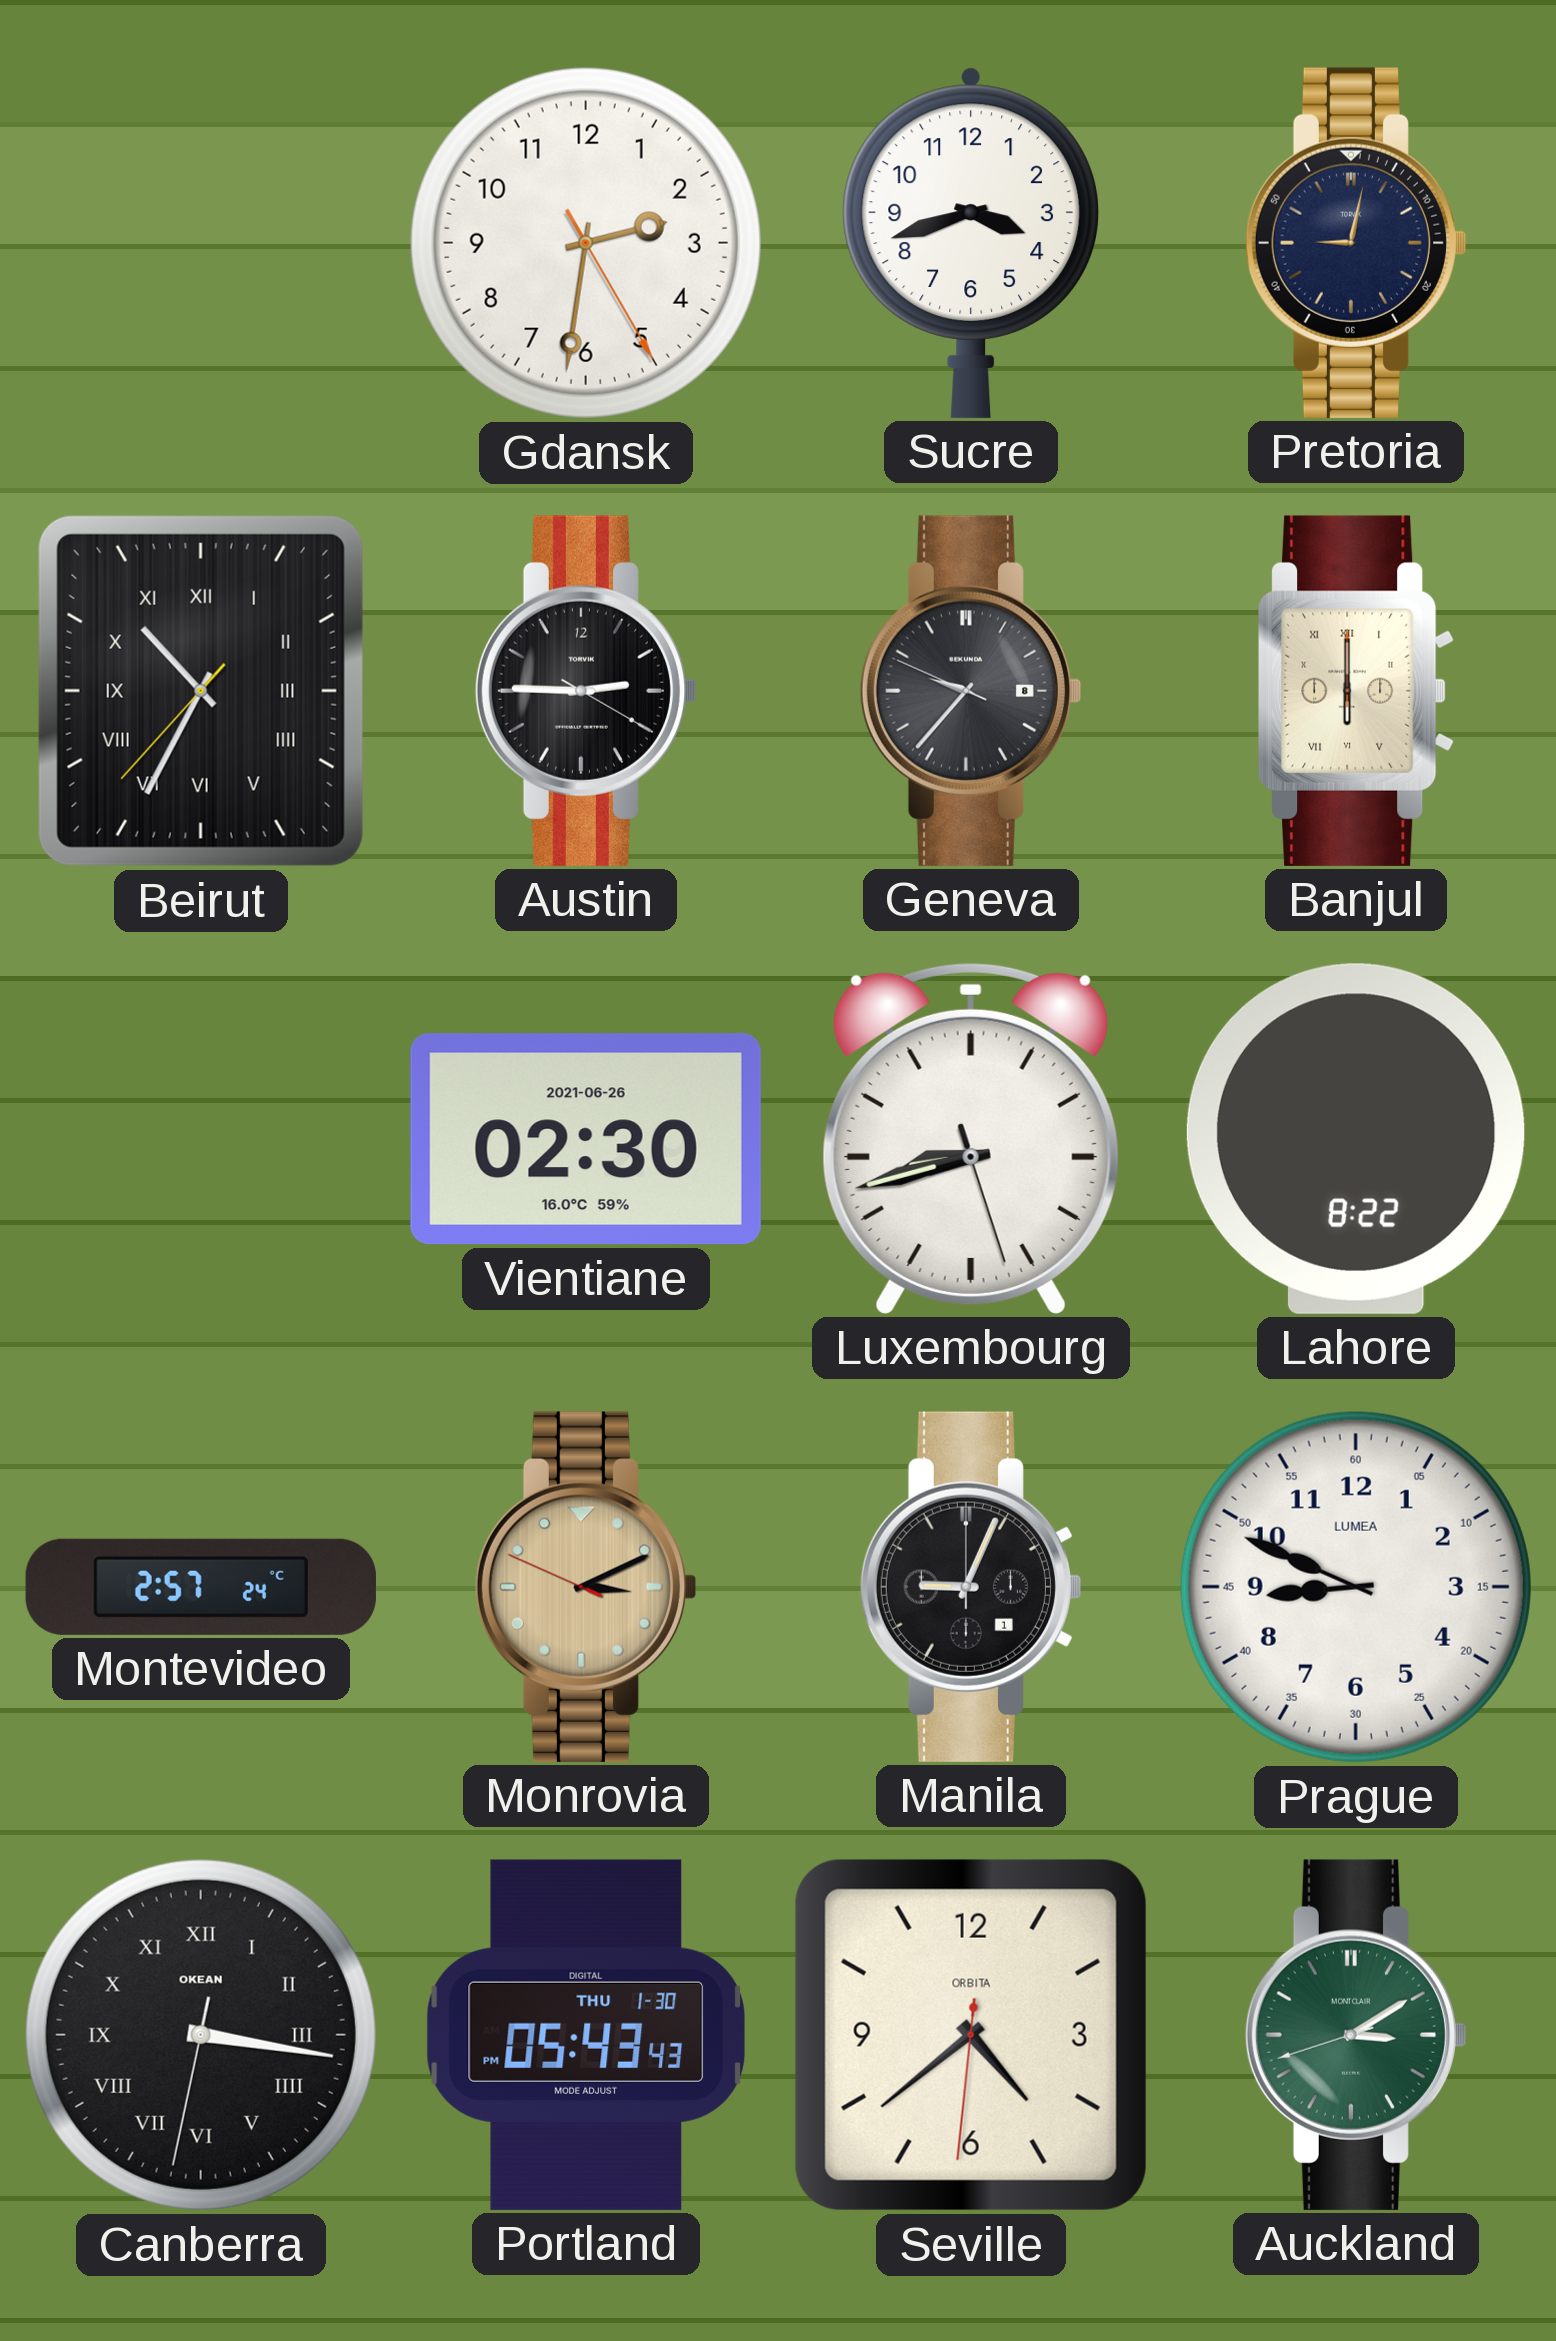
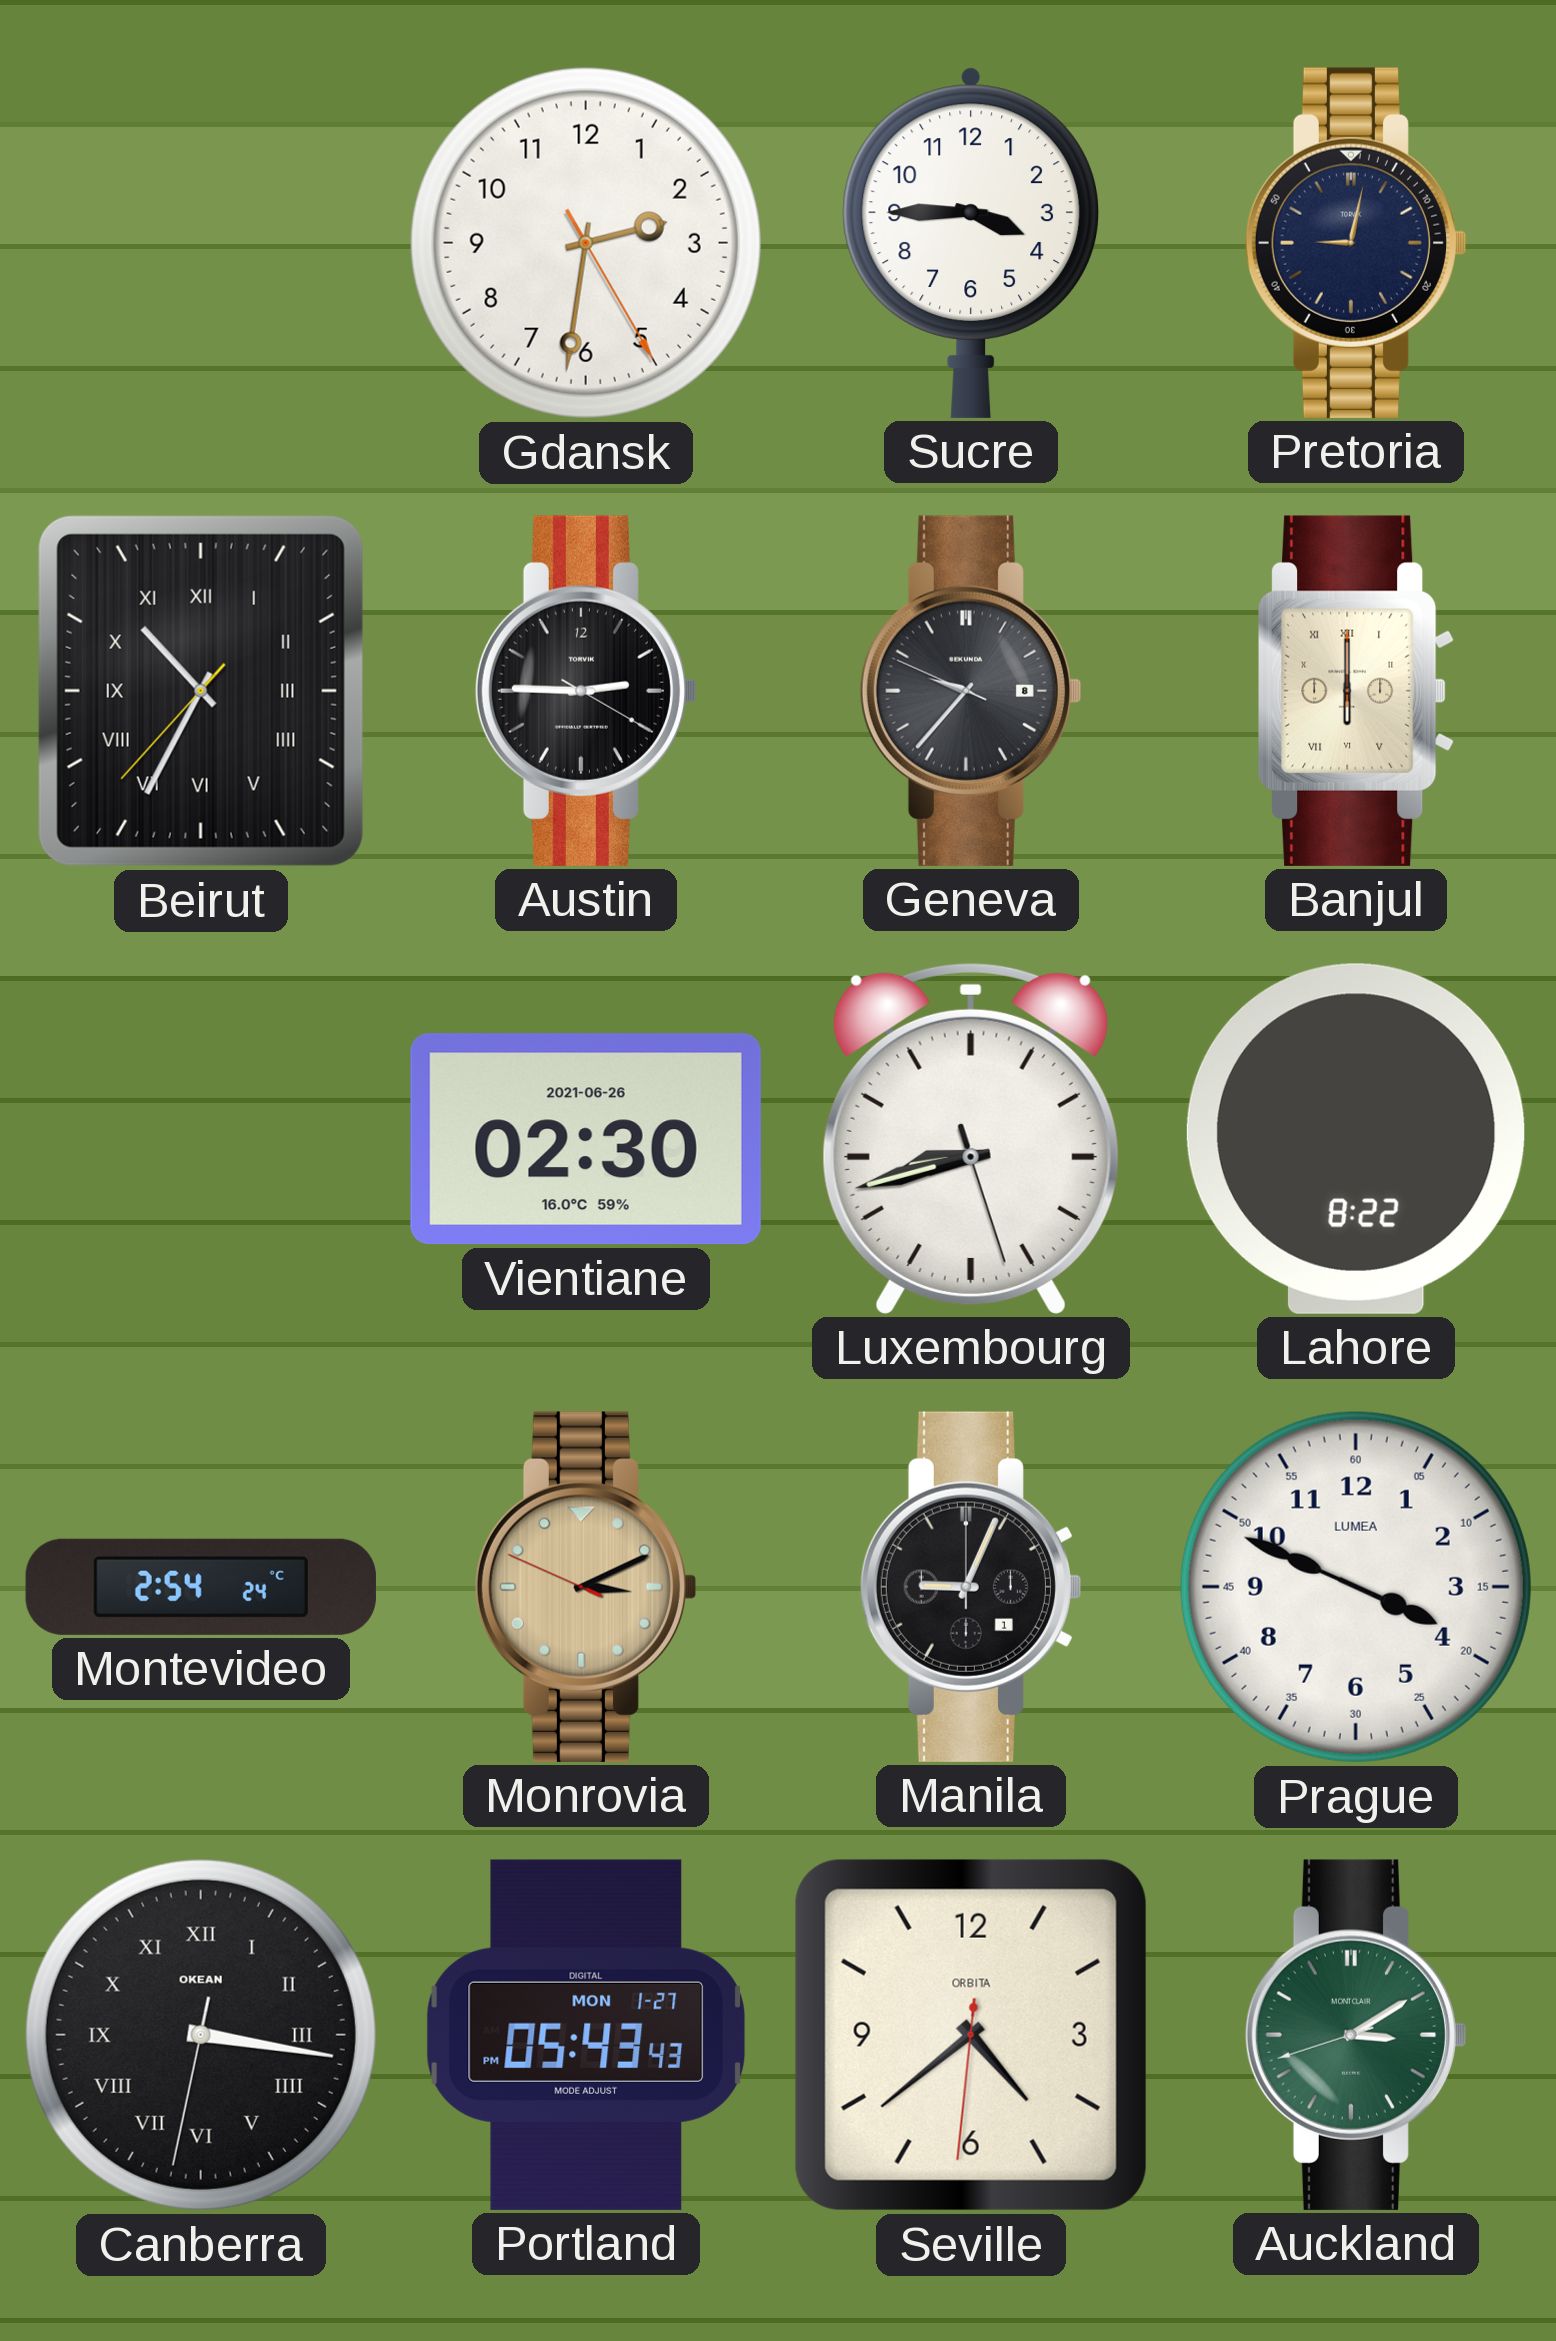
Sucre: 3:42 -> 3:45
Montevideo: 2:57 -> 2:54
Prague: 8:49 -> 3:49
Portland date: THU 1-30 -> MON 1-27
